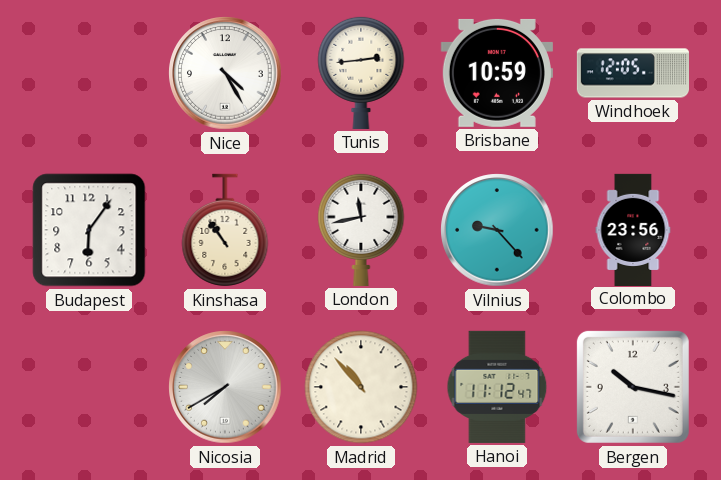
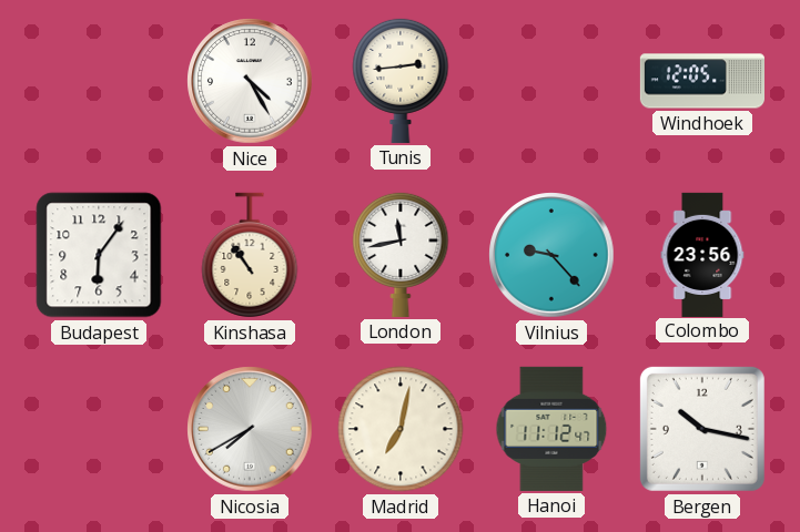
Brisbane: 10:59 -> none
Madrid: 10:53 -> 7:02
